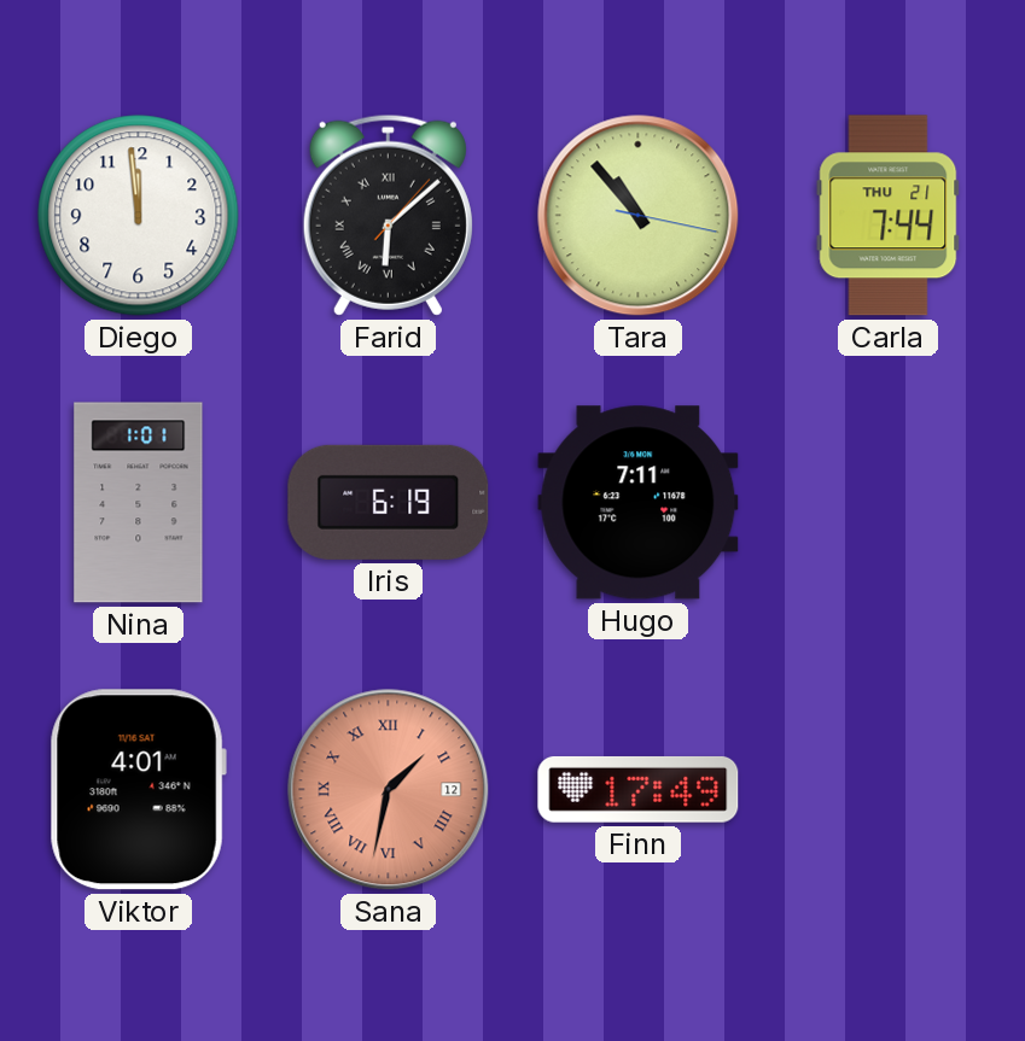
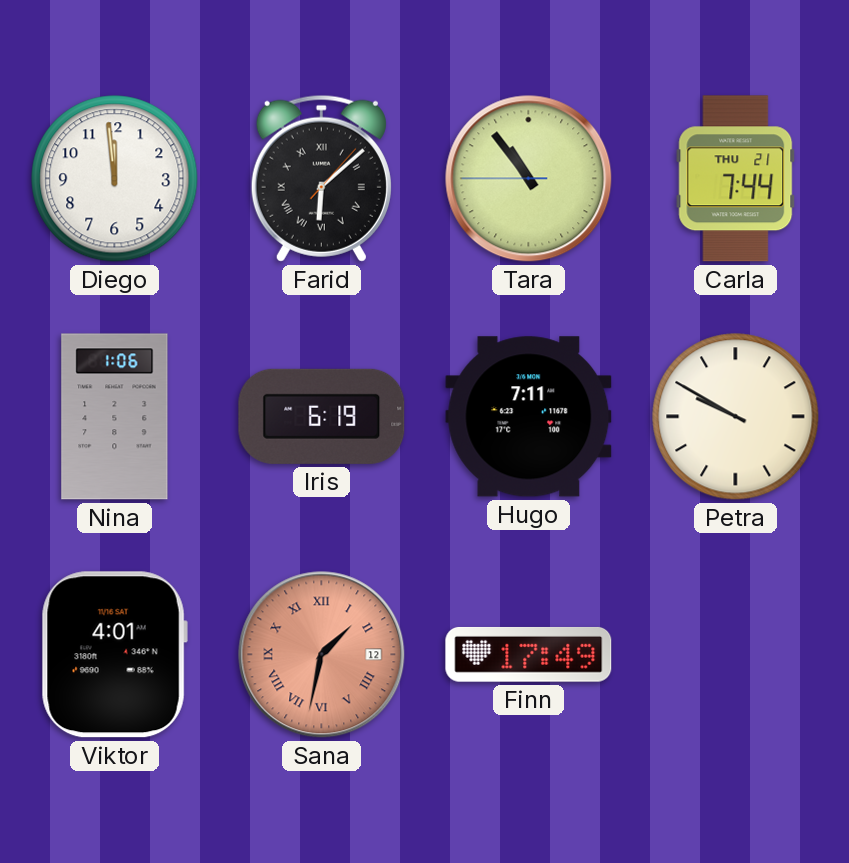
Tara: 10:53:17 -> 10:53:45
Nina: 1:01 -> 1:06
Petra: none -> 9:50
